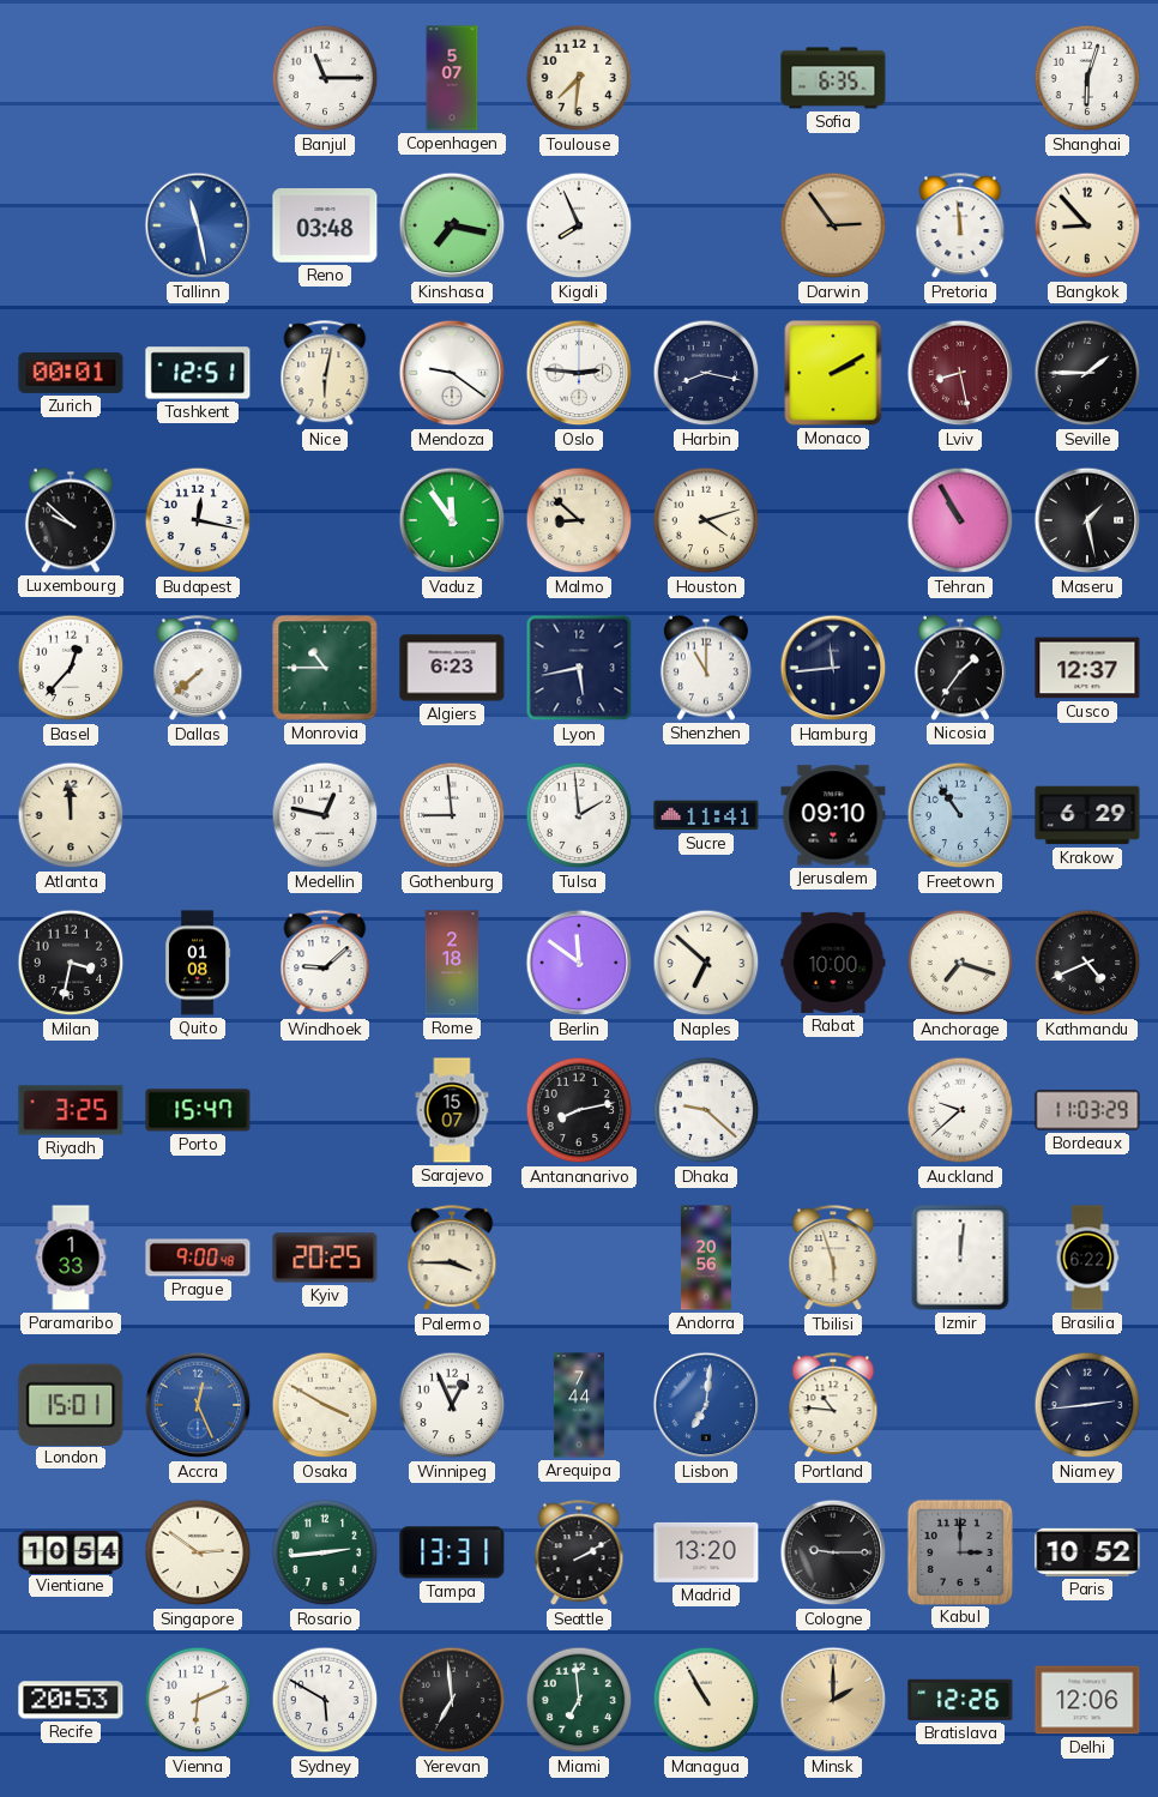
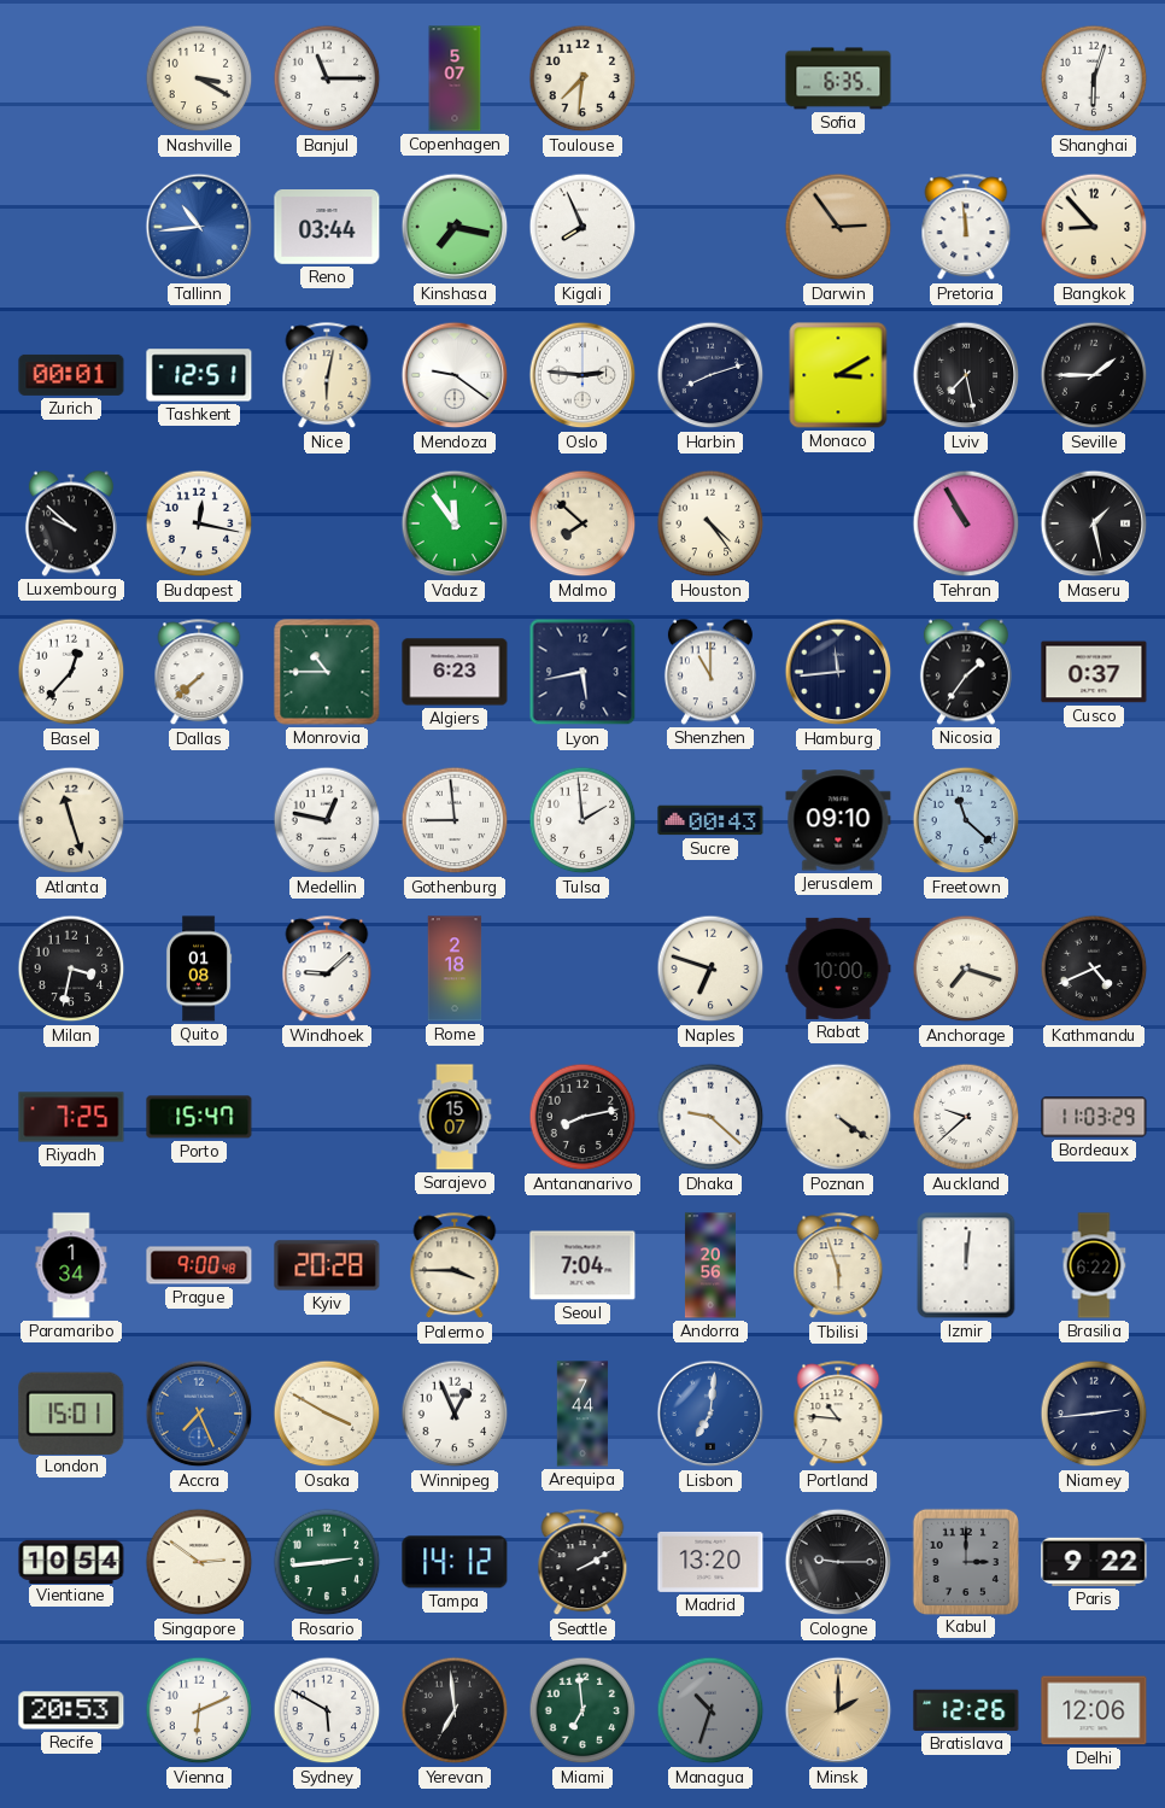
Nashville: none -> 3:20
Tallinn: 11:28 -> 10:44
Reno: 03:48 -> 03:44
Harbin: 8:17 -> 8:12
Monaco: 2:10 -> 3:10
Lviv: 8:28 -> 7:28
Lviv dial: burgundy -> black
Malmo: 8:52 -> 7:52
Houston: 4:12 -> 4:24
Cusco: 12:37 -> 0:37
Atlanta: 11:59 -> 11:27
Sucre: 11:41 -> 00:43
Freetown: 10:54 -> 11:22
Krakow: 6:29 -> none
Berlin: 11:51 -> none
Naples: 6:52 -> 6:48
Riyadh: 3:25 -> 7:25
Poznan: none -> 4:21
Paramaribo: 1:33 -> 1:34
Kyiv: 20:25 -> 20:28
Seoul: none -> 7:04
Accra: 12:26 -> 7:26
Tampa: 13:31 -> 14:12
Paris: 10:52 -> 9:22
Managua: 10:55 -> 10:33
Managua dial: cream -> grey
